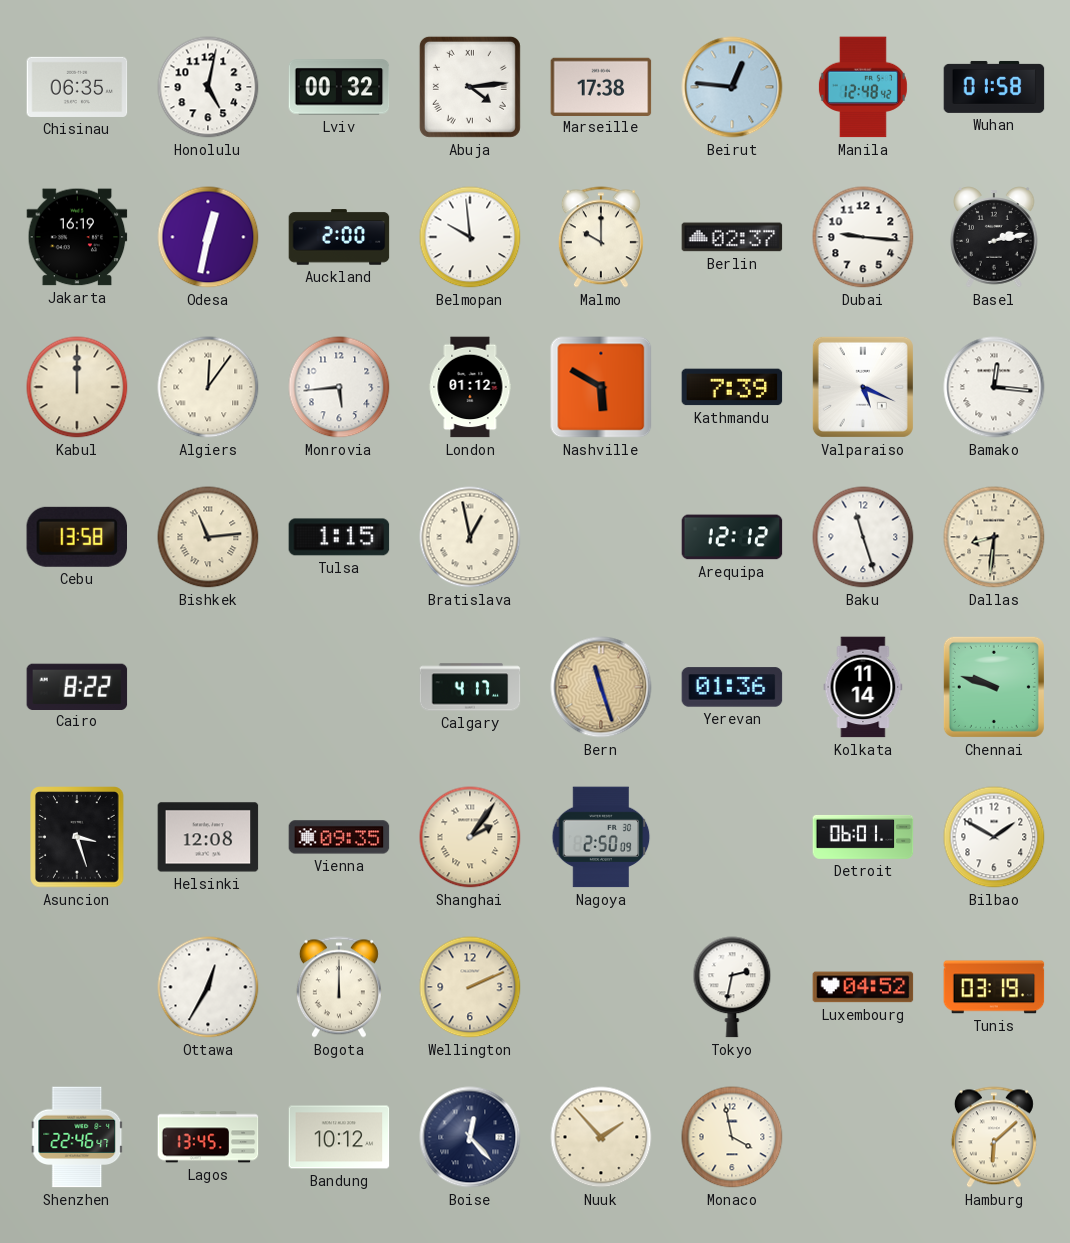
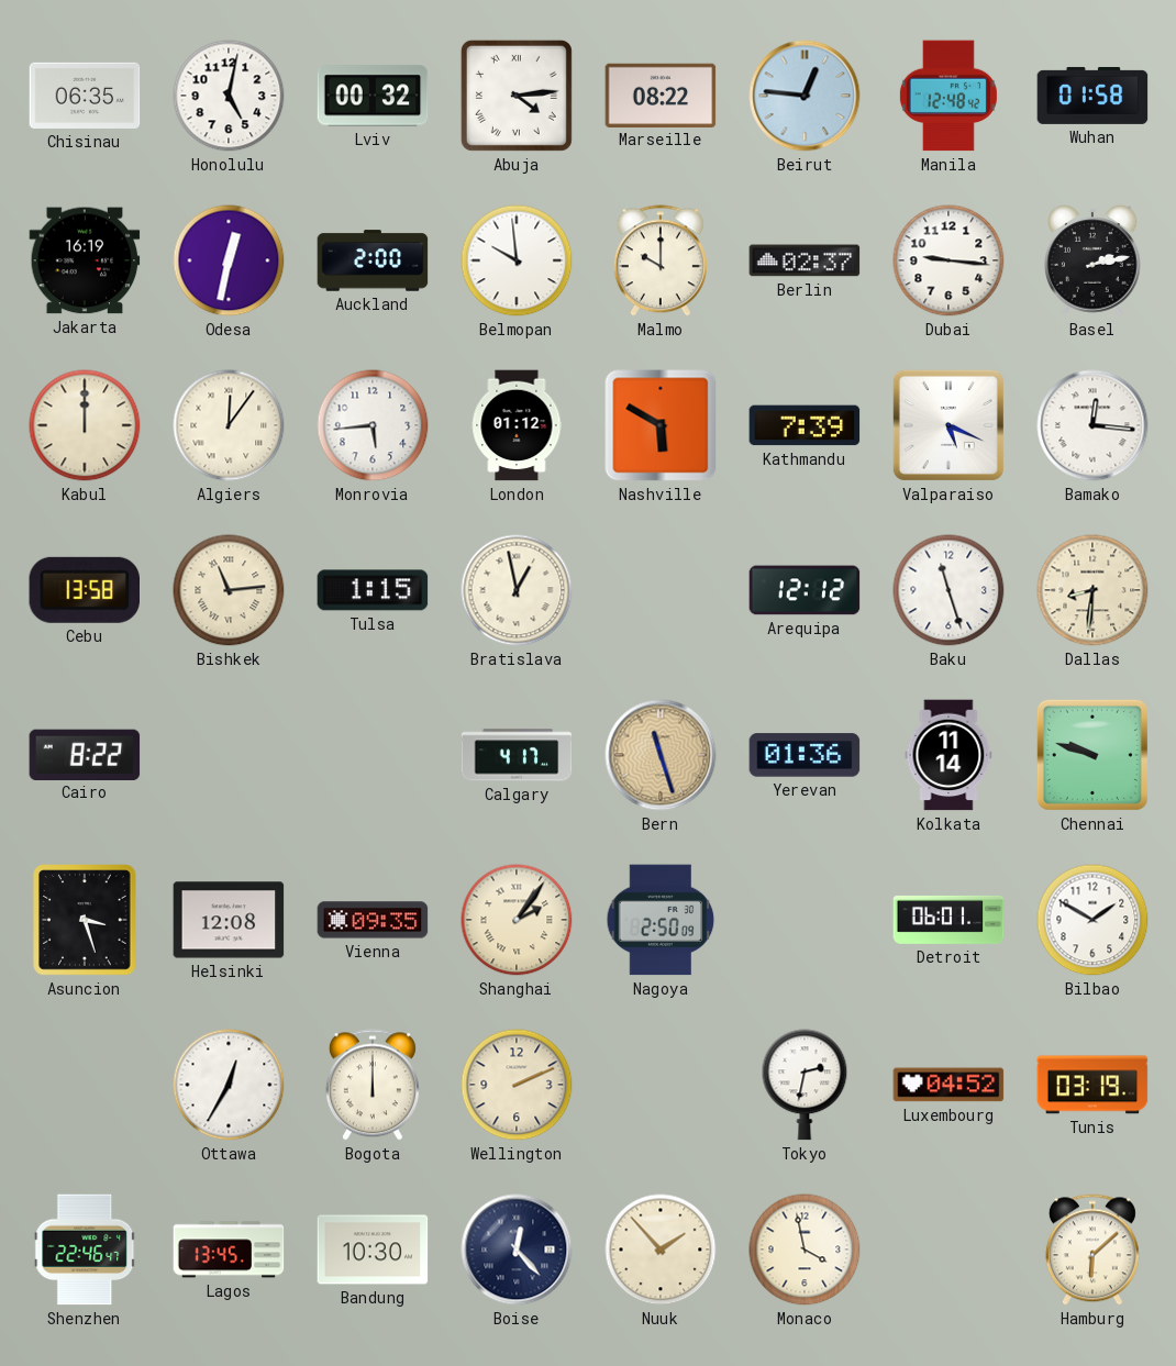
Marseille: 17:38 -> 08:22
Bandung: 10:12 -> 10:30
